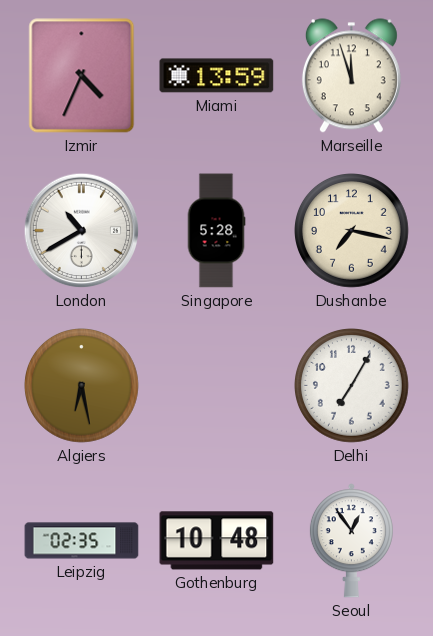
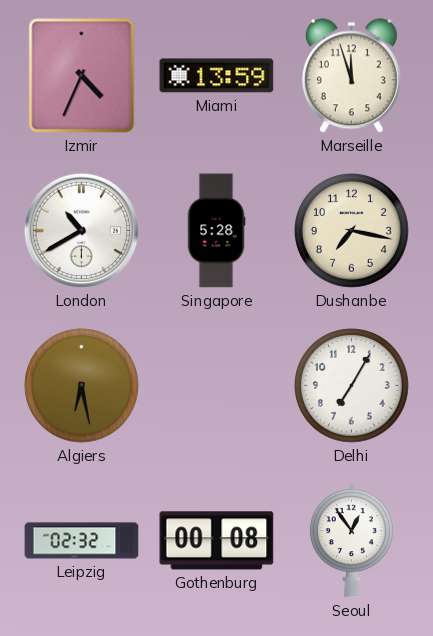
Leipzig: 02:35 -> 02:32
Gothenburg: 10:48 -> 00:08
